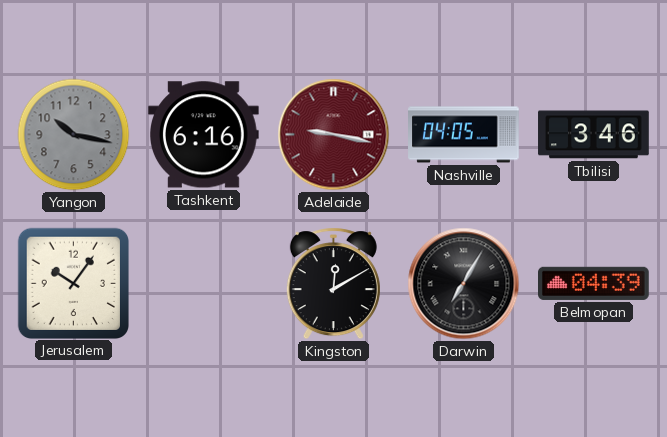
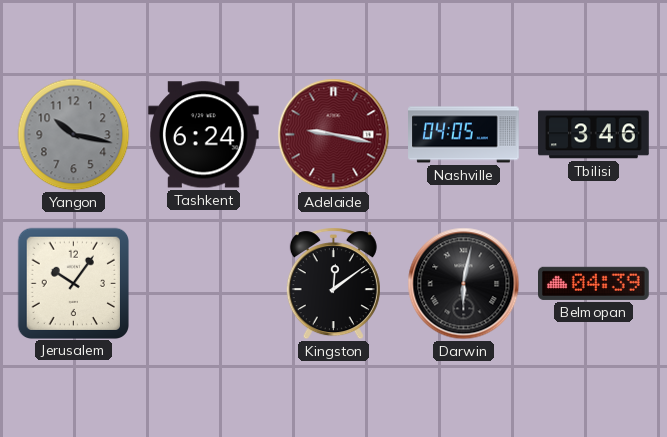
Tashkent: 6:16 -> 6:24
Kingston: 12:10 -> 12:09
Darwin: 7:05 -> 6:02
